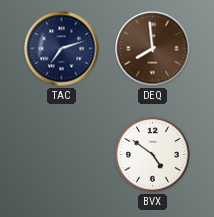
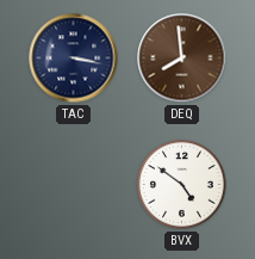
TAC: 7:12 -> 3:17
